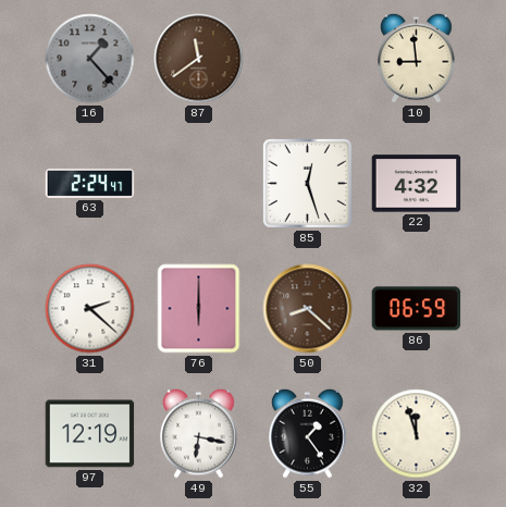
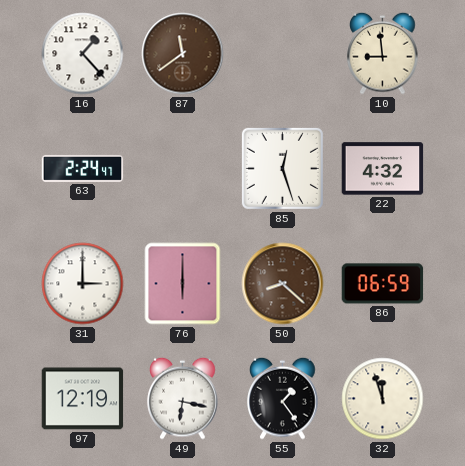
16 dial: grey -> white
31: 2:22 -> 3:00
